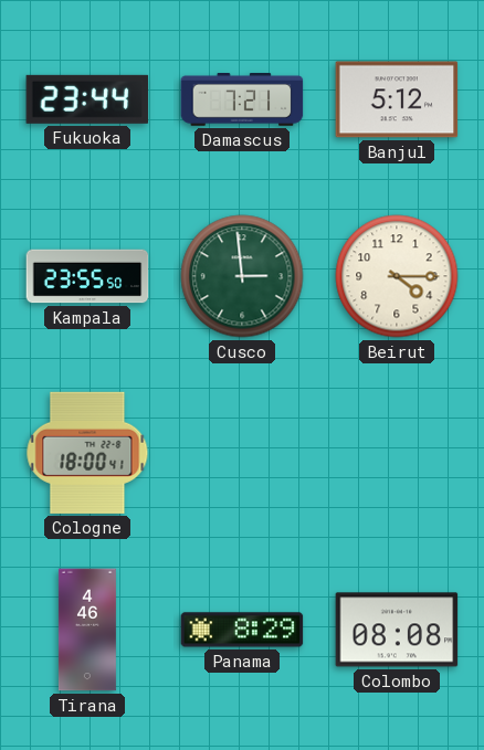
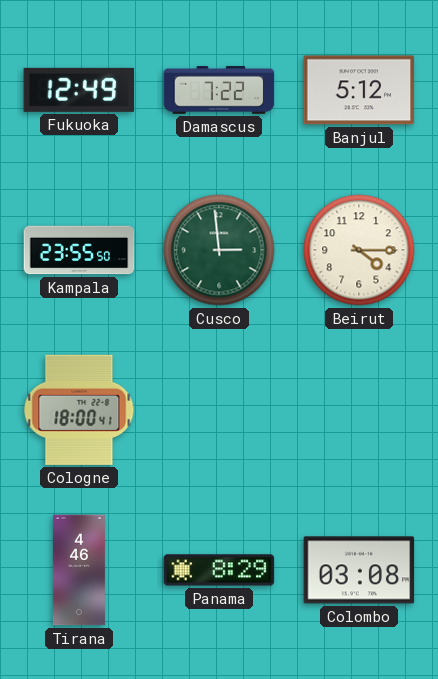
Fukuoka: 23:44 -> 12:49
Damascus: 7:21 -> 7:22
Colombo: 08:08 -> 03:08
